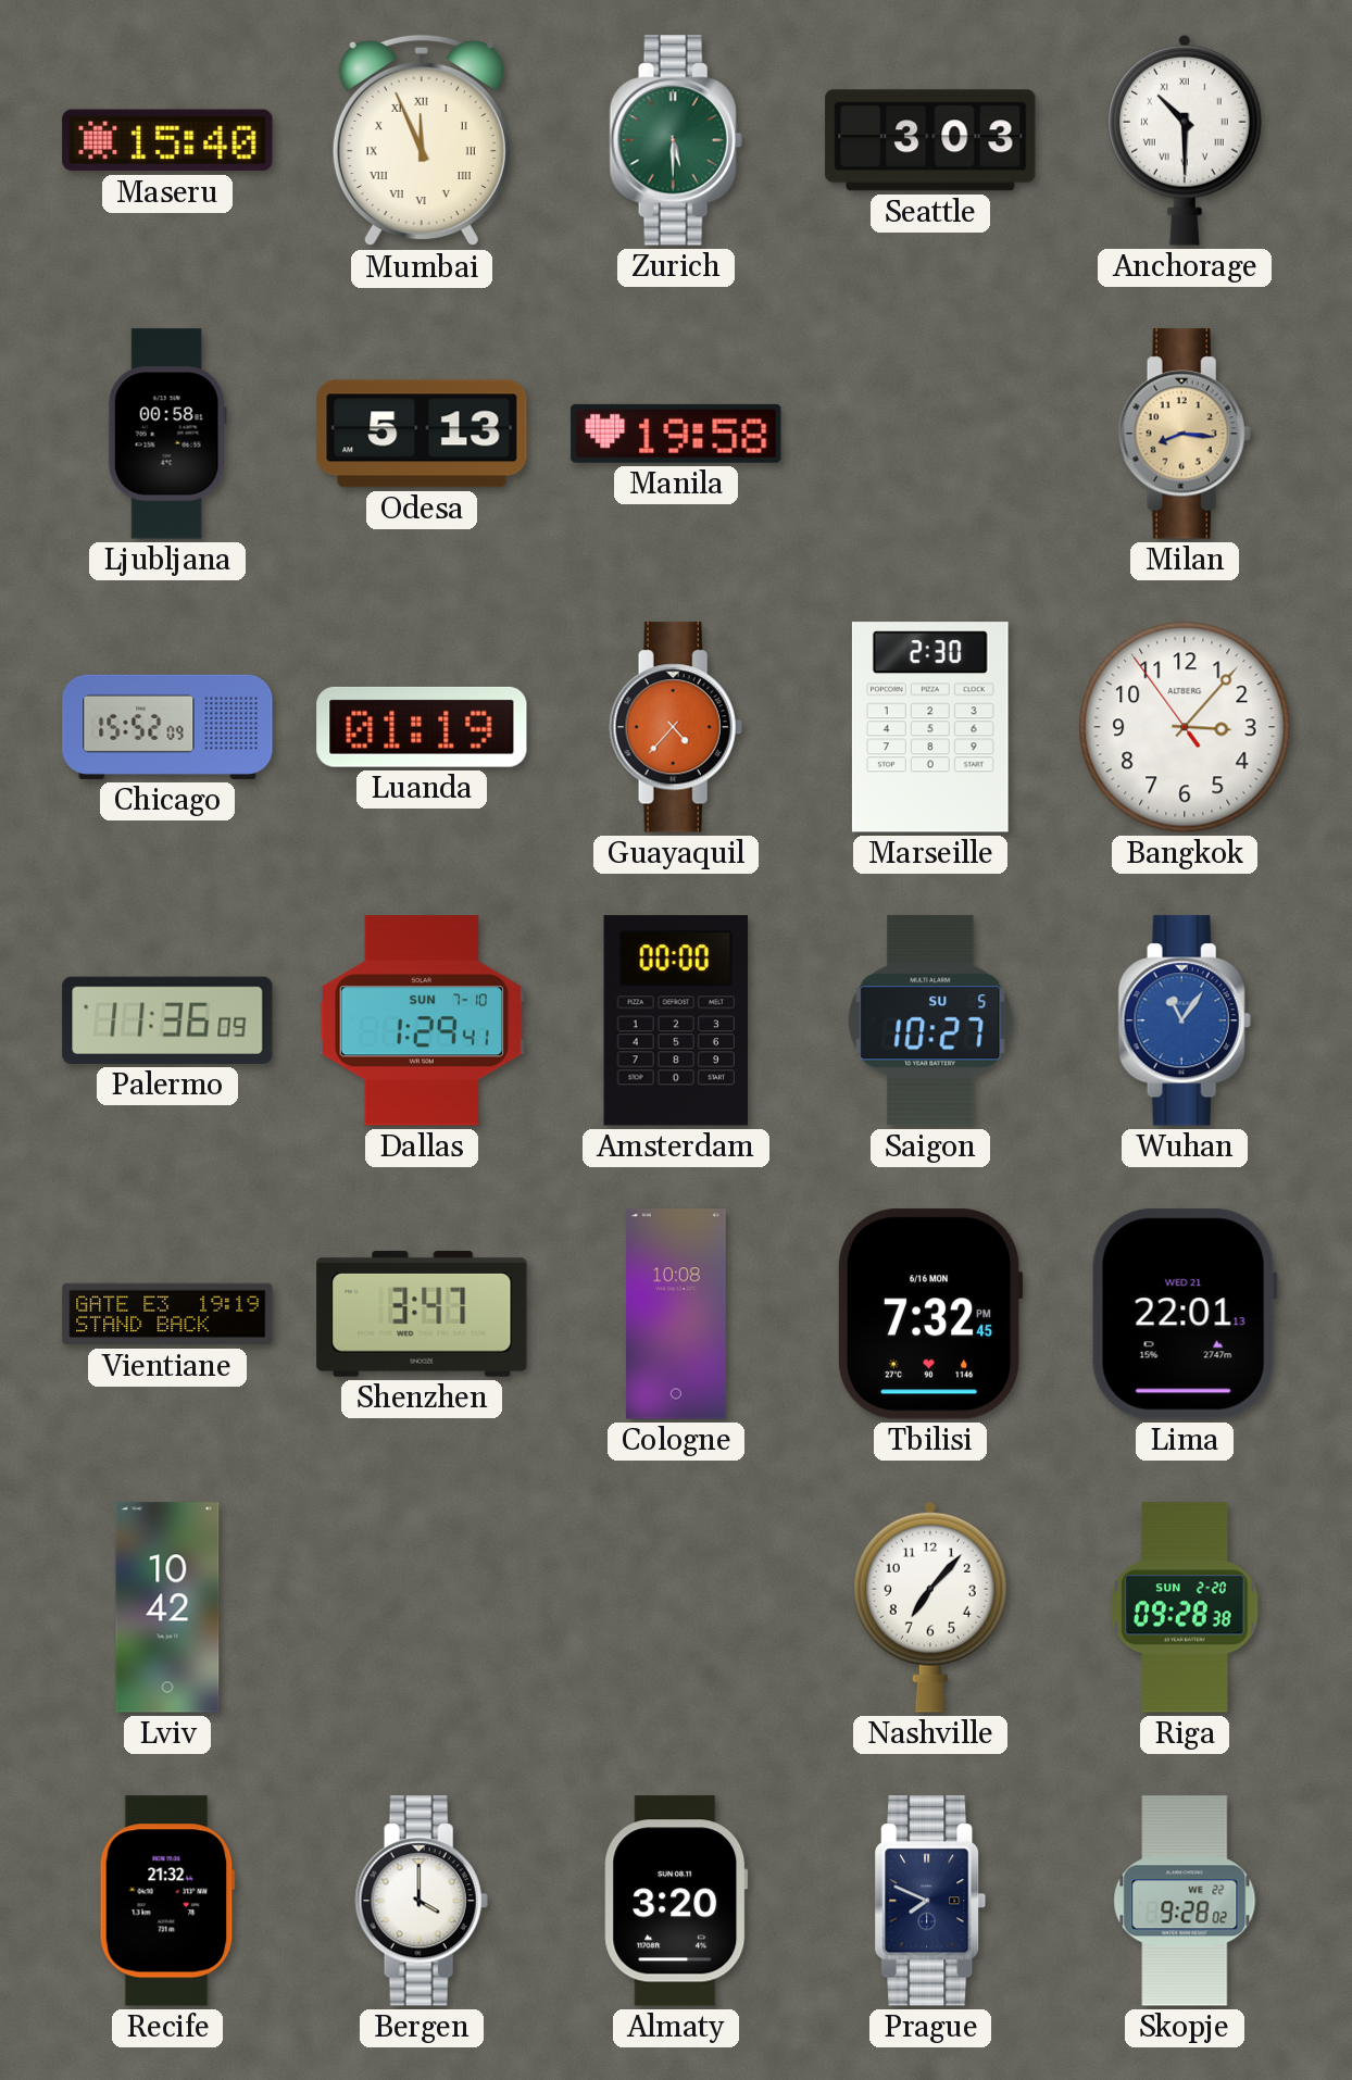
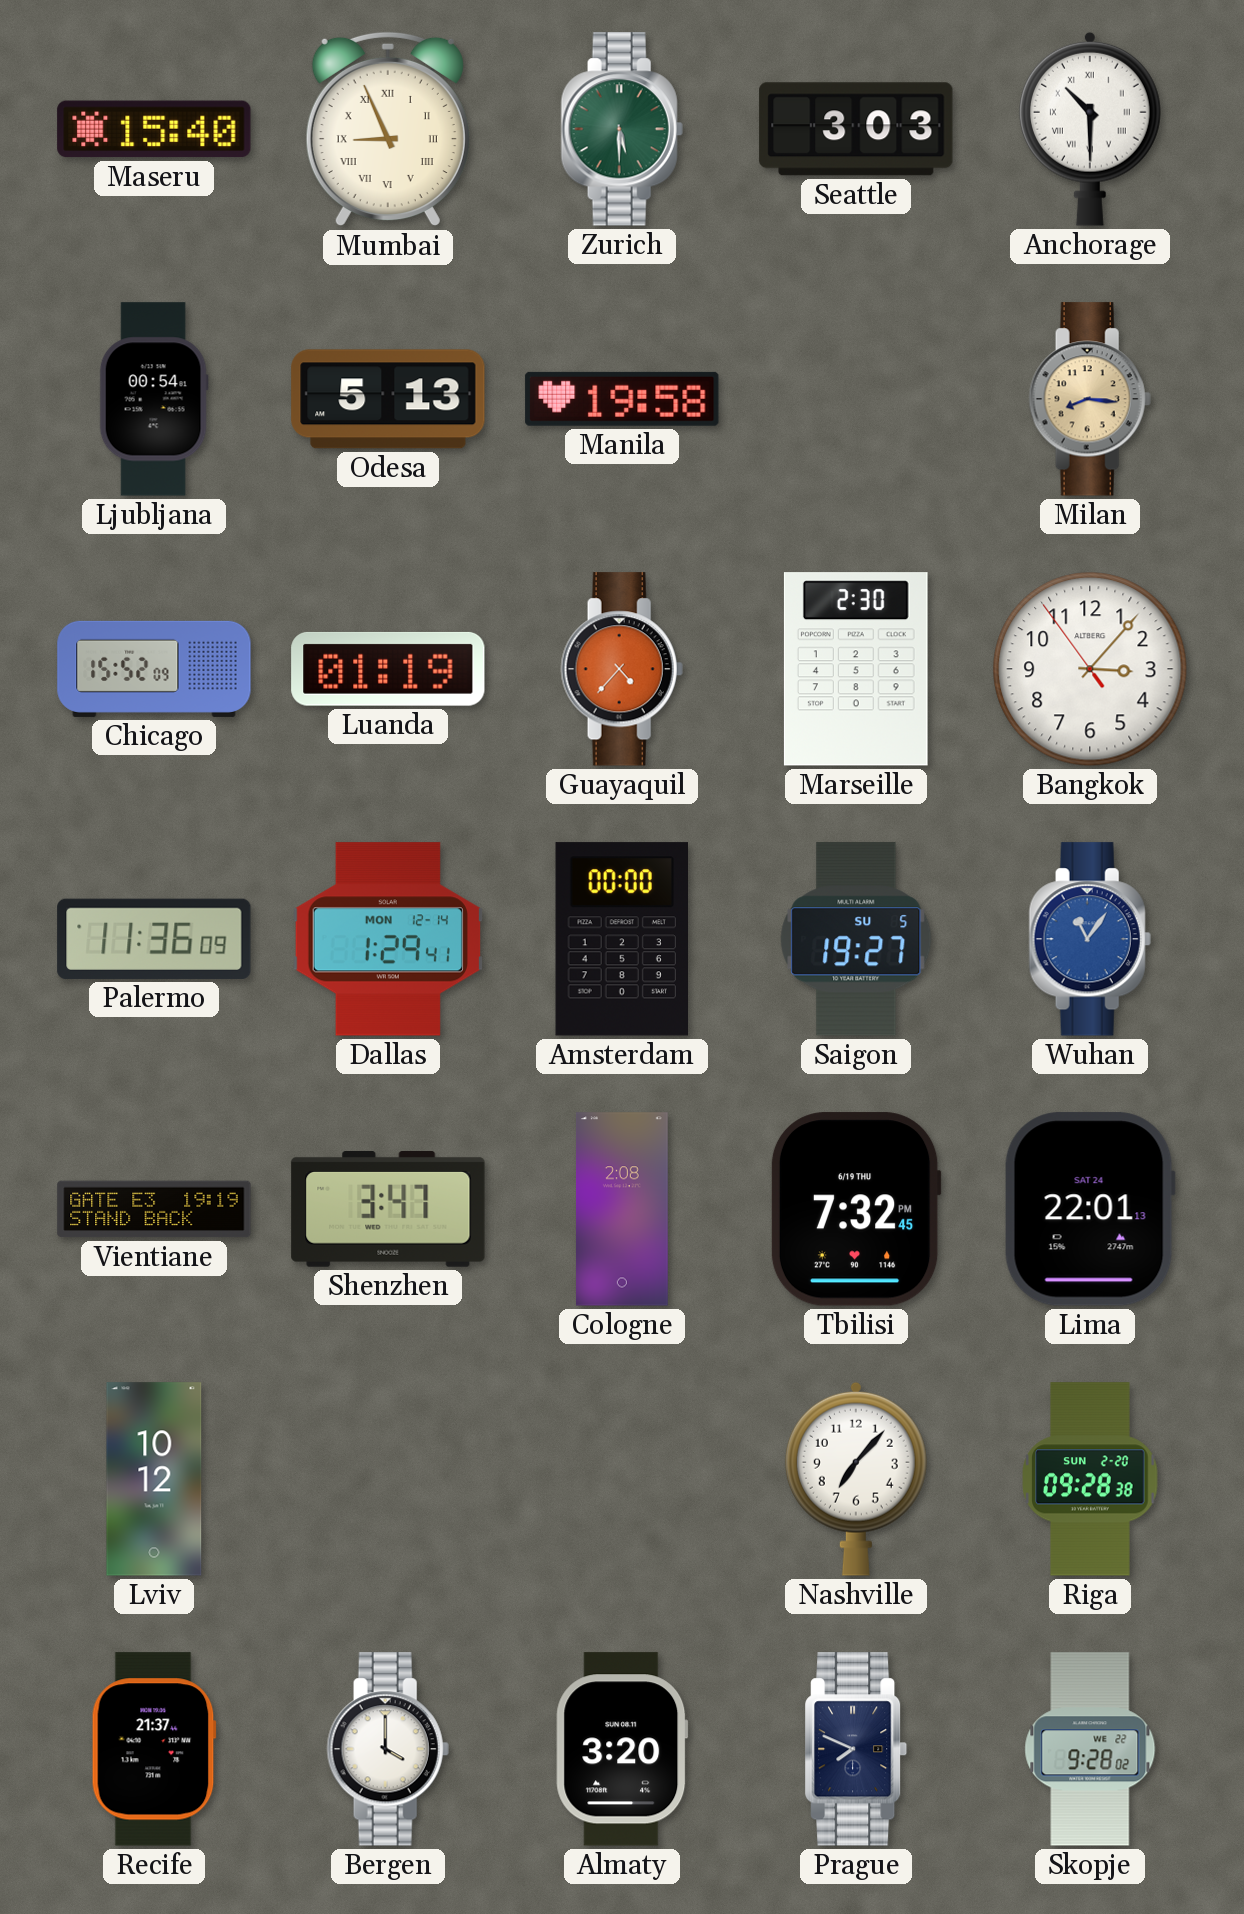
Mumbai: 11:56 -> 8:56
Ljubljana: 00:58 -> 00:54
Dallas date: SUN 7-10 -> MON 12-14
Saigon: 10:27 -> 19:27
Cologne: 10:08 -> 2:08
Tbilisi date: 6/16 MON -> 6/19 THU
Lima date: WED 21 -> SAT 24
Lviv: 10:42 -> 10:12
Recife: 21:32 -> 21:37
